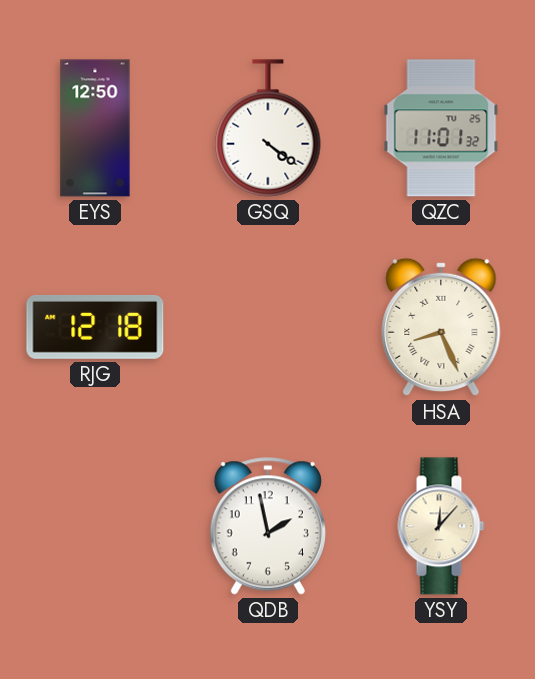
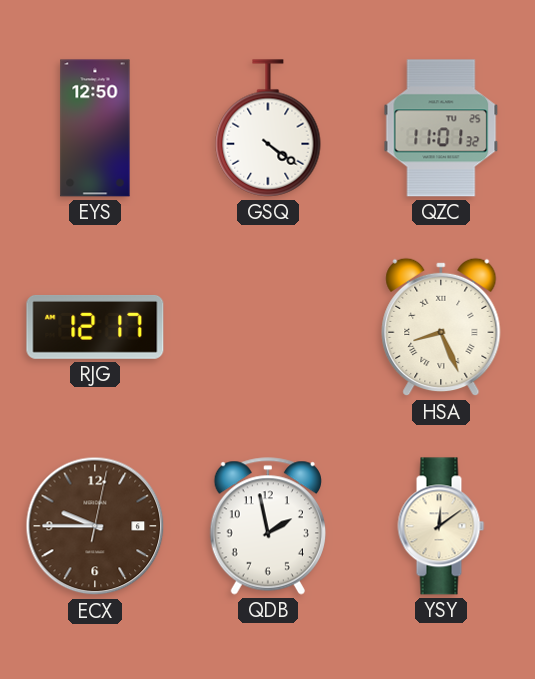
RJG: 12:18 -> 12:17
ECX: none -> 9:45
YSY: 12:07 -> 12:09
